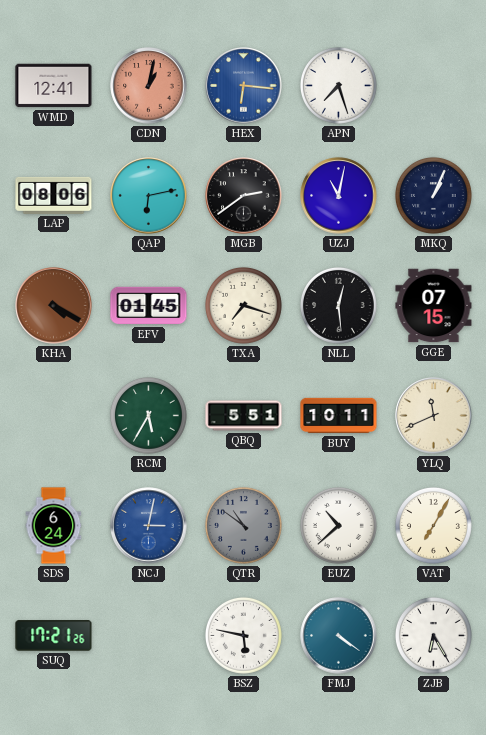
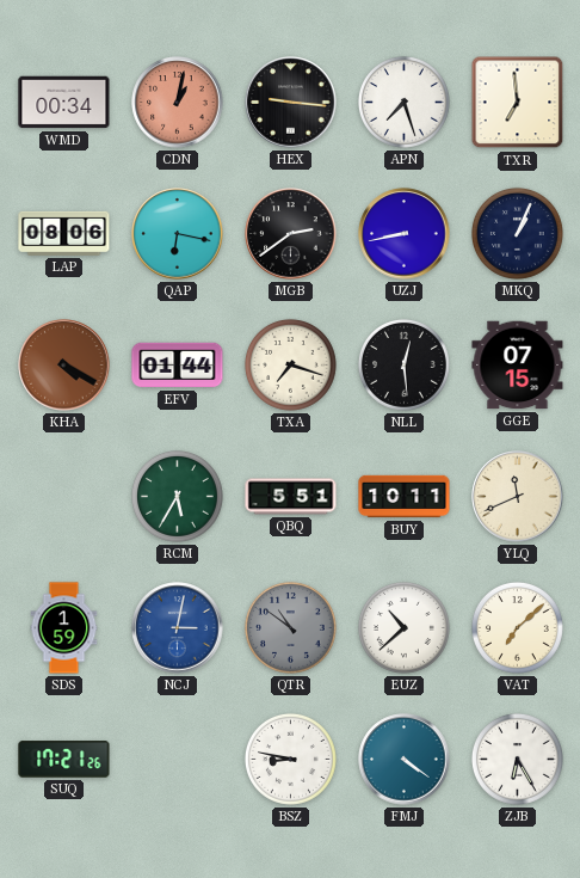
WMD: 12:41 -> 00:34
HEX: 6:16 -> 9:16
HEX dial: blue -> black
TXR: none -> 6:59
QAP: 6:13 -> 6:17
UZJ: 11:02 -> 8:43
EFV: 01:45 -> 01:44
SDS: 6:24 -> 1:59
VAT: 7:05 -> 7:08
BSZ: 5:47 -> 8:47
